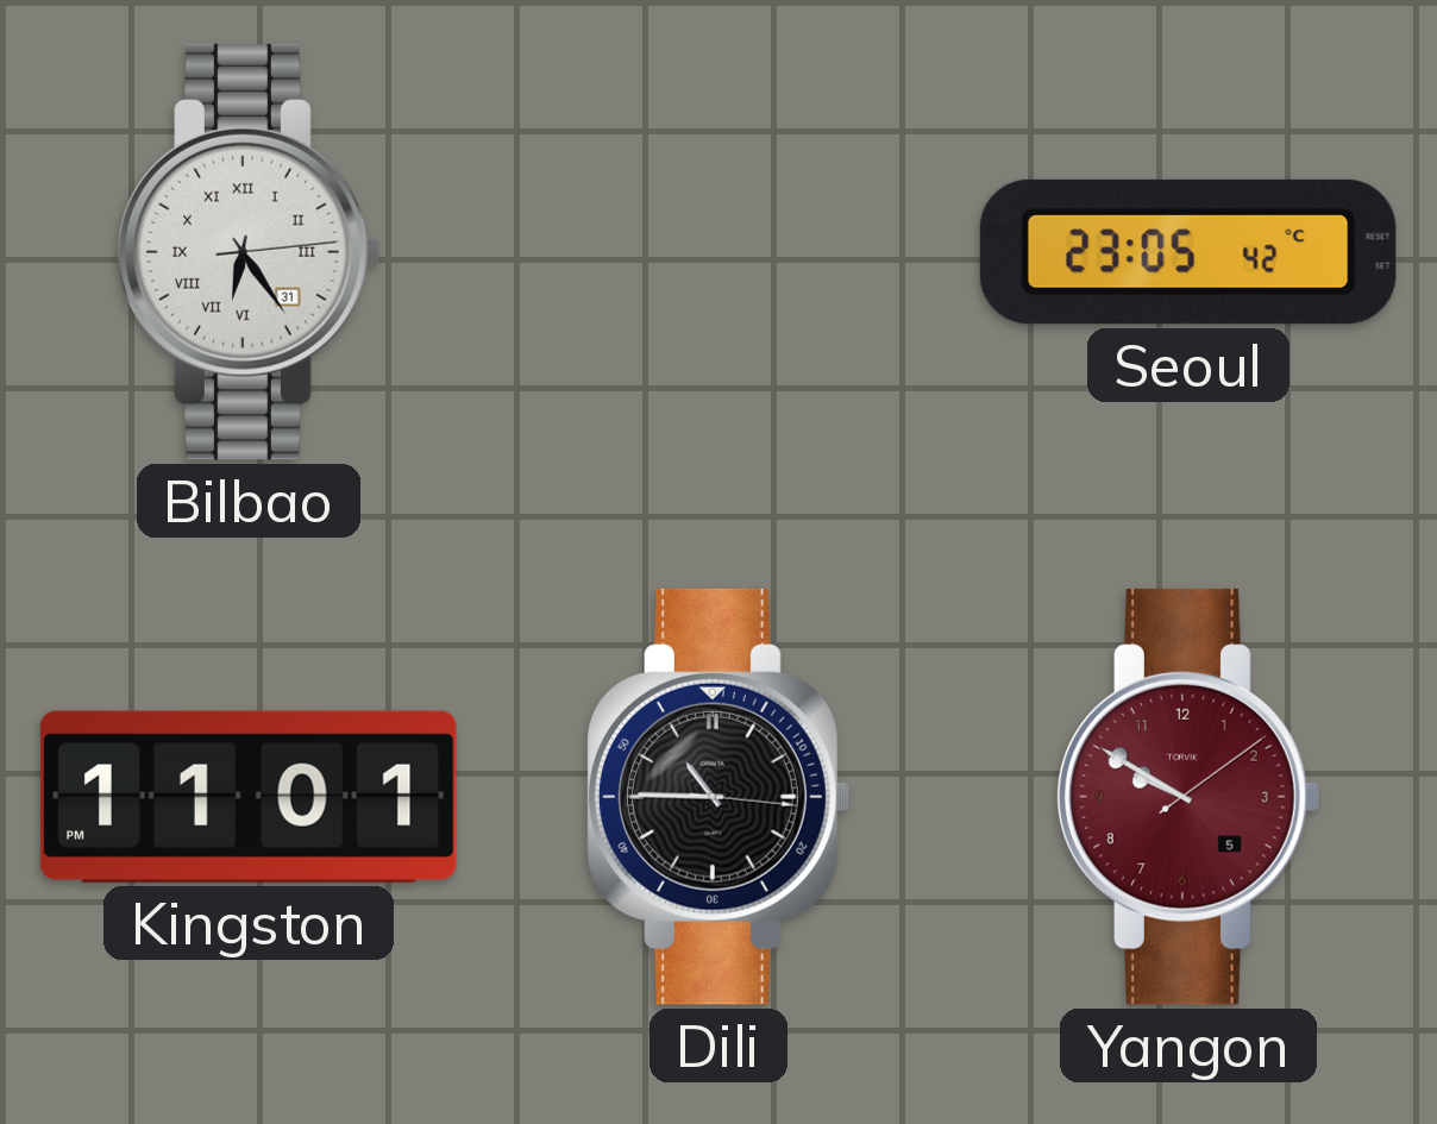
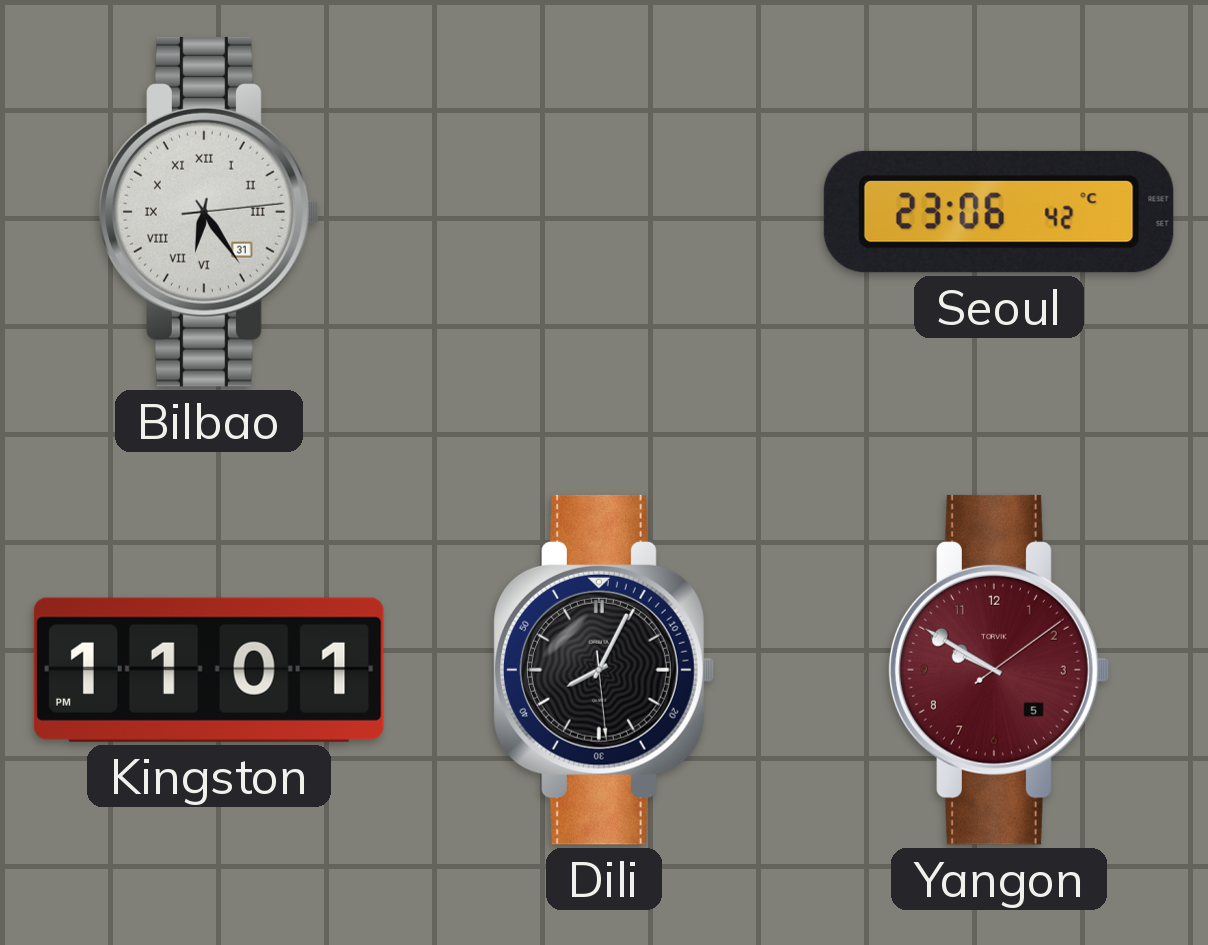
Seoul: 23:05 -> 23:06
Dili: 10:45 -> 8:04
